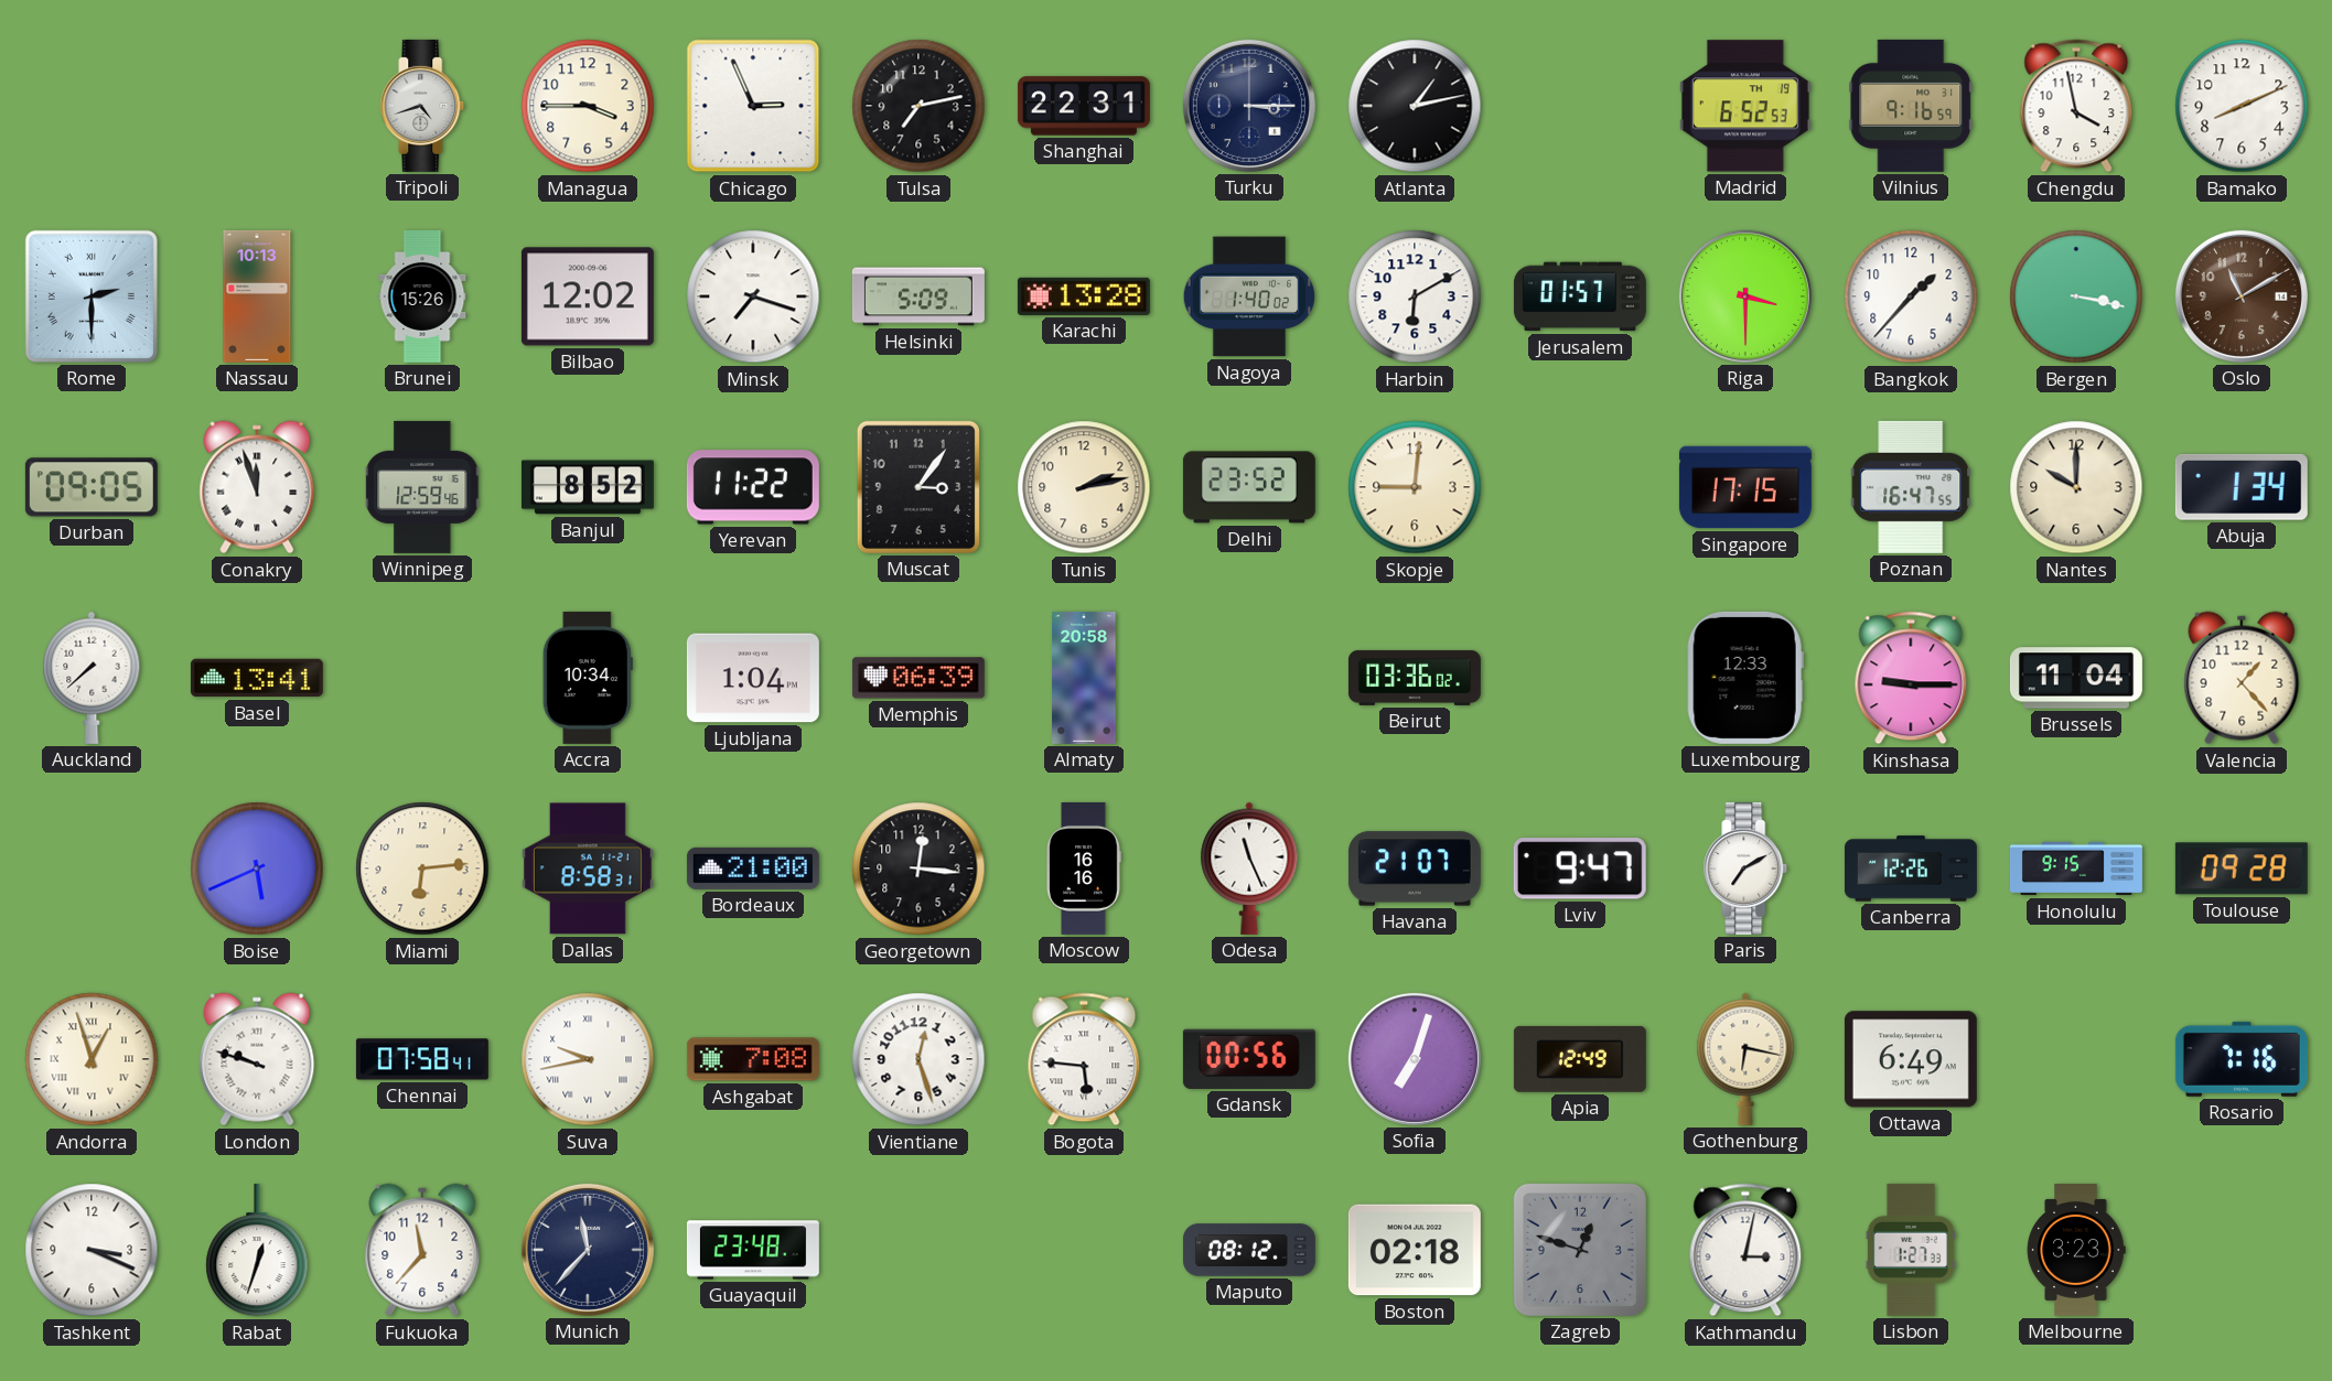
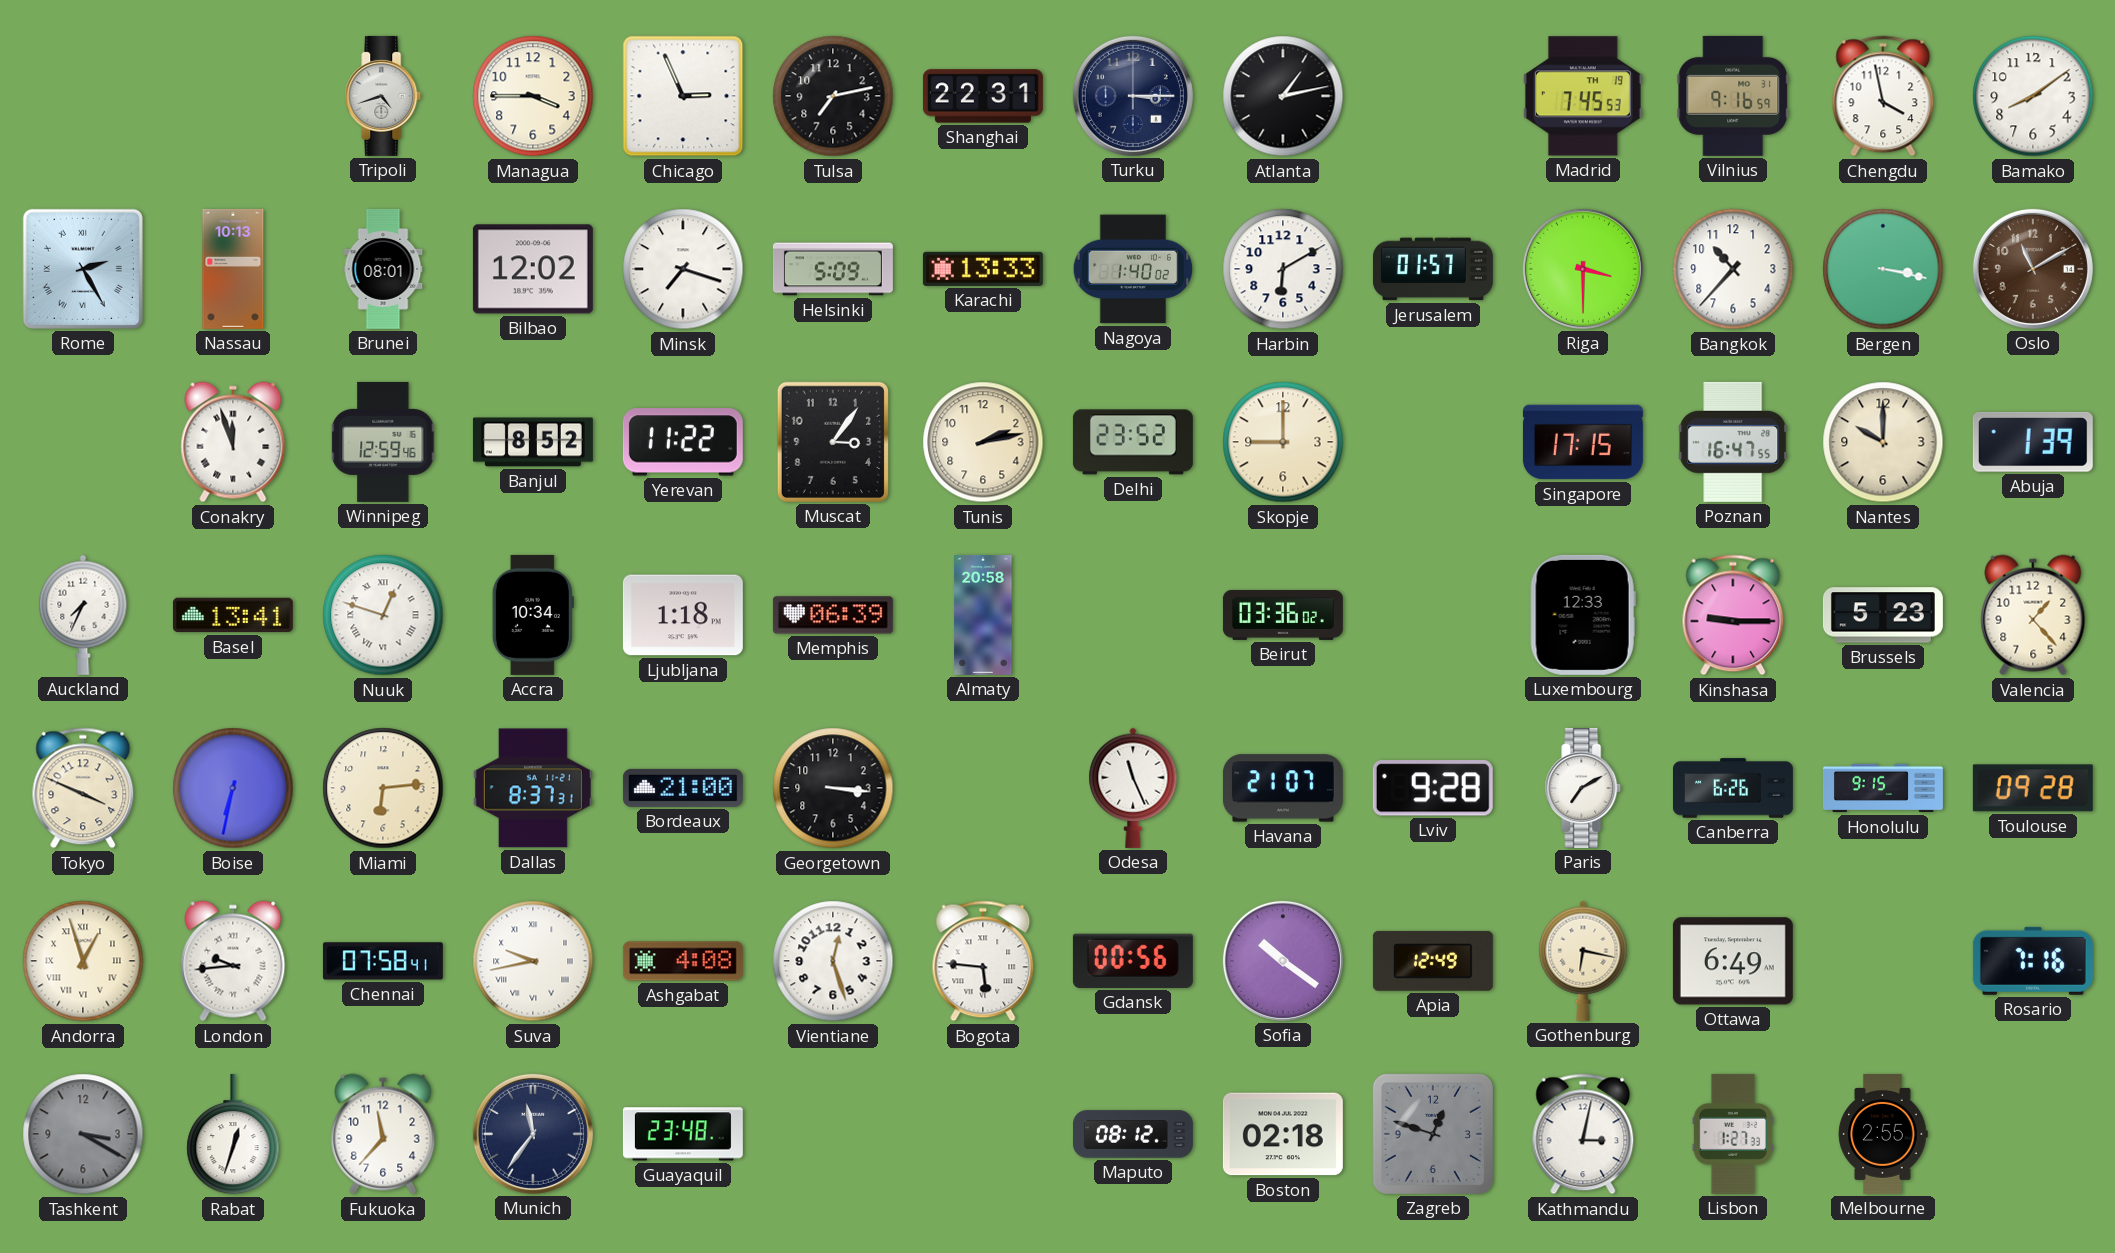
Madrid: 6:52 -> 7:45
Bamako: 8:11 -> 8:09
Rome: 2:30 -> 2:25
Brunei: 15:26 -> 08:01
Karachi: 13:28 -> 13:33
Bangkok: 1:37 -> 10:37
Durban: 09:05 -> none
Skopje: 9:01 -> 9:00
Abuja: 1:34 -> 1:39
Auckland: 7:38 -> 7:34
Nuuk: none -> 12:48
Ljubljana: 1:04 -> 1:18
Brussels: 11:04 -> 5:23
Tokyo: none -> 3:49
Boise: 5:41 -> 6:32
Dallas: 8:58 -> 8:37
Georgetown: 12:16 -> 3:16
Moscow: 16:16 -> none
Lviv: 9:47 -> 9:28
Canberra: 12:26 -> 6:26
London: 9:48 -> 9:44
Ashgabat: 7:08 -> 4:08
Sofia: 7:03 -> 10:21
Tashkent: 3:19 -> 3:20
Tashkent dial: white -> grey
Munich: 11:37 -> 11:36
Melbourne: 3:23 -> 2:55
